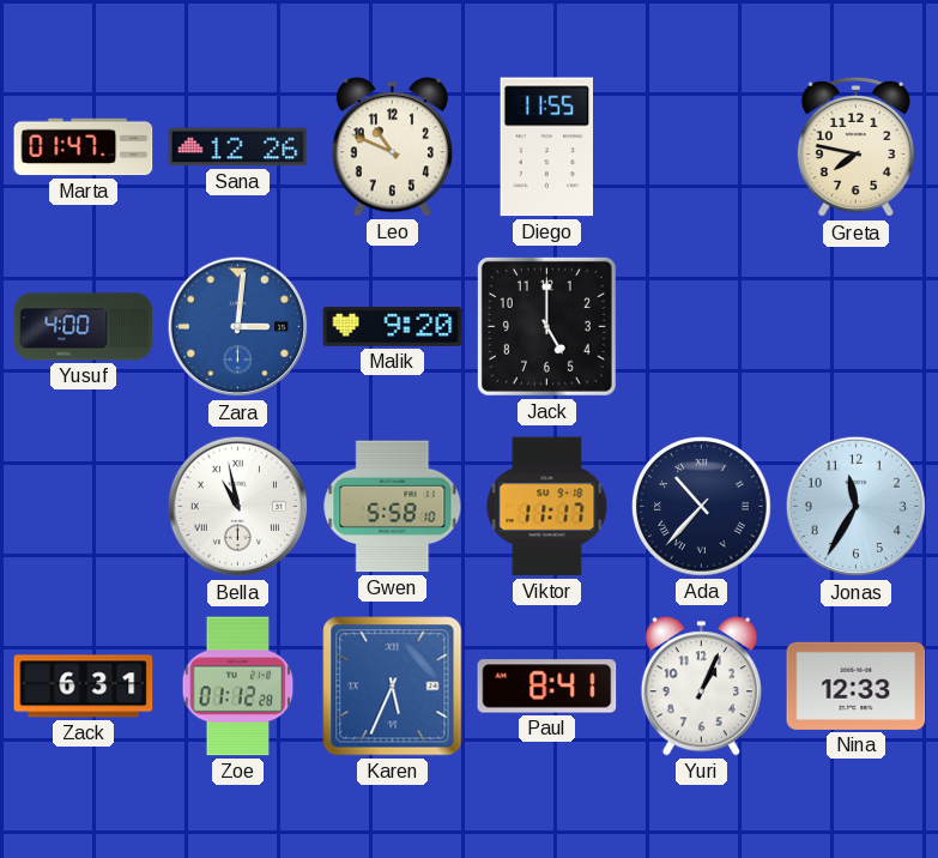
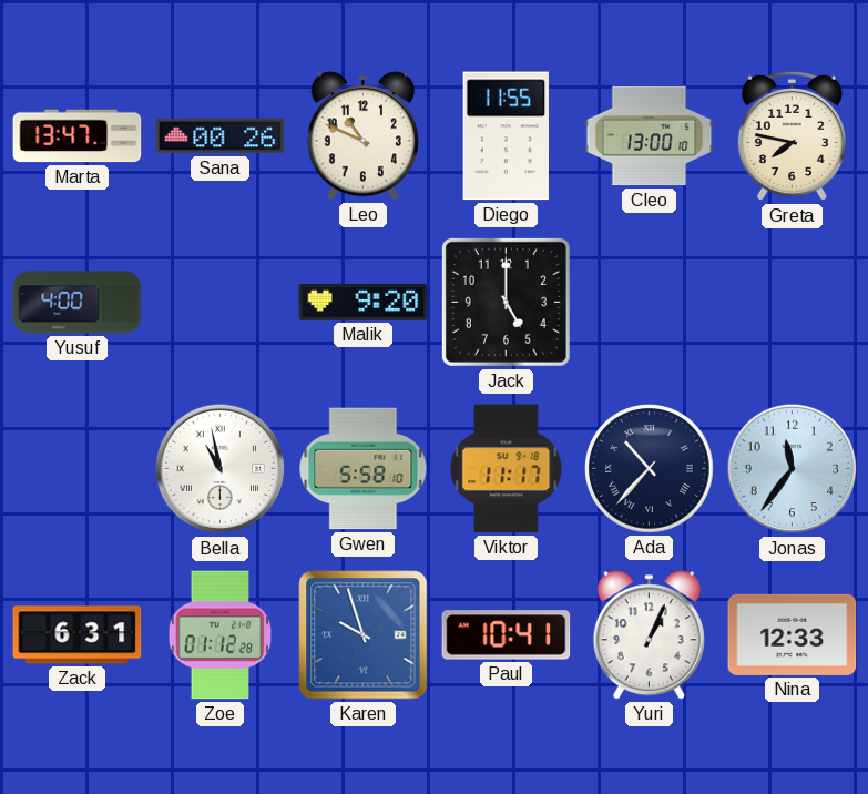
Marta: 01:47 -> 13:47
Sana: 12:26 -> 00:26
Cleo: none -> 13:00
Zara: 3:01 -> none
Jonas: 11:35 -> 11:36
Karen: 5:34 -> 9:57
Paul: 8:41 -> 10:41
